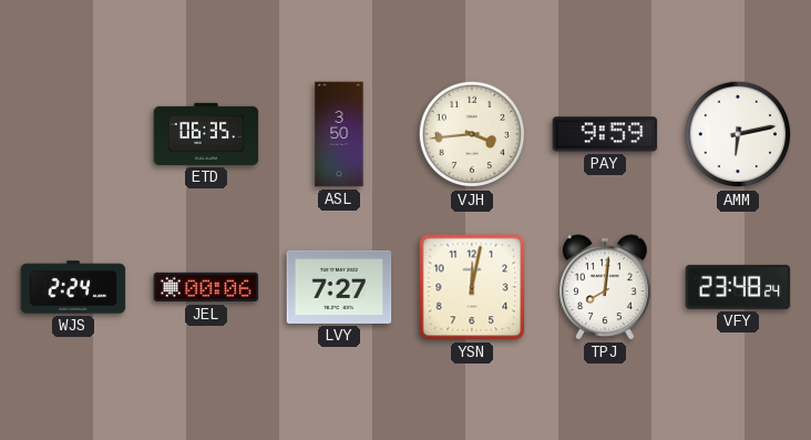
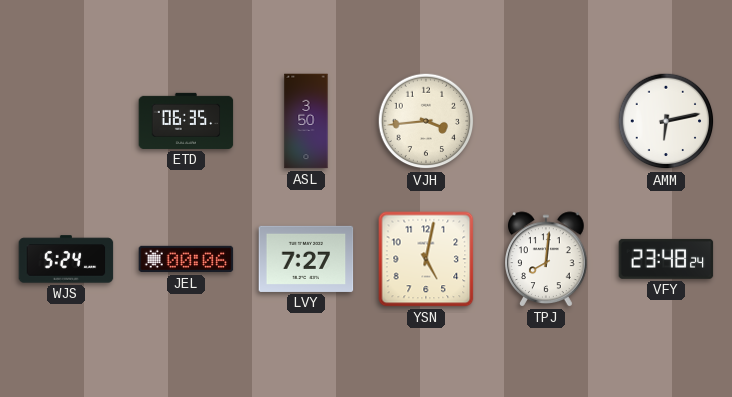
PAY: 9:59 -> none
WJS: 2:24 -> 5:24
YSN: 12:02 -> 5:02
